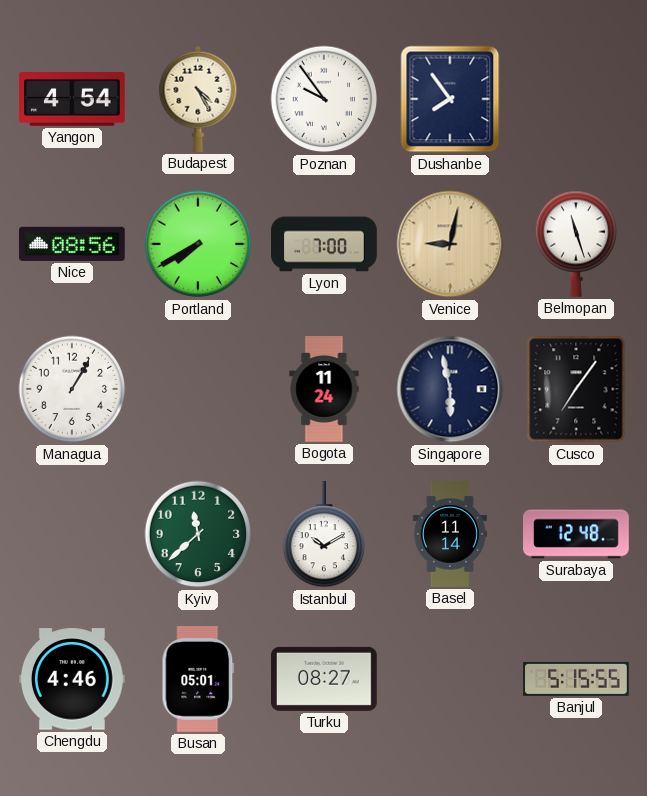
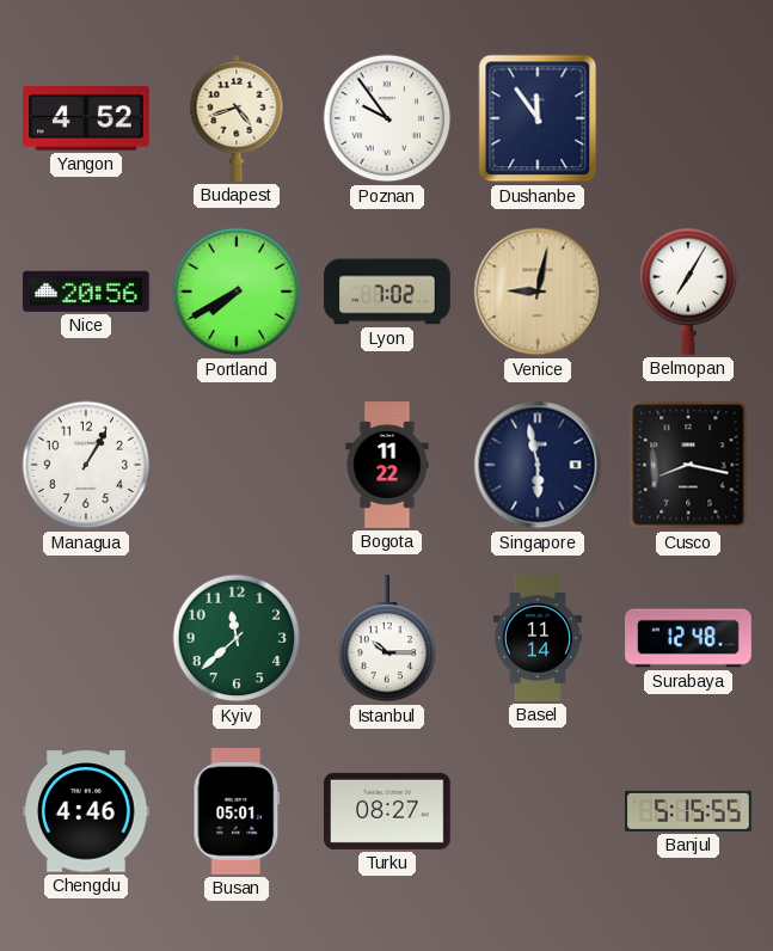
Yangon: 4:54 -> 4:52
Budapest: 4:25 -> 4:42
Dushanbe: 7:54 -> 11:54
Nice: 08:56 -> 20:56
Lyon: 7:00 -> 7:02
Belmopan: 11:27 -> 7:05
Bogota: 11:24 -> 11:22
Cusco: 7:06 -> 8:17
Istanbul: 10:10 -> 10:15
